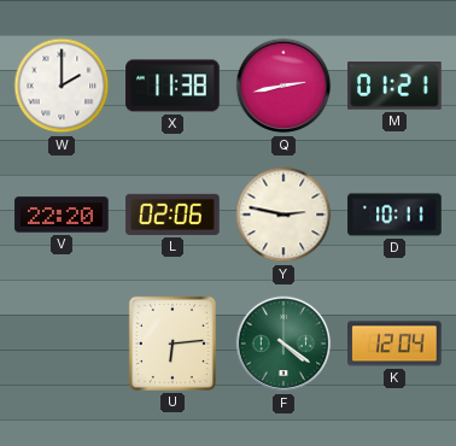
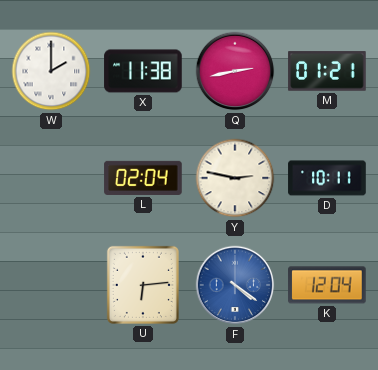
V: 22:20 -> none
L: 02:06 -> 02:04
F dial: green -> blue
